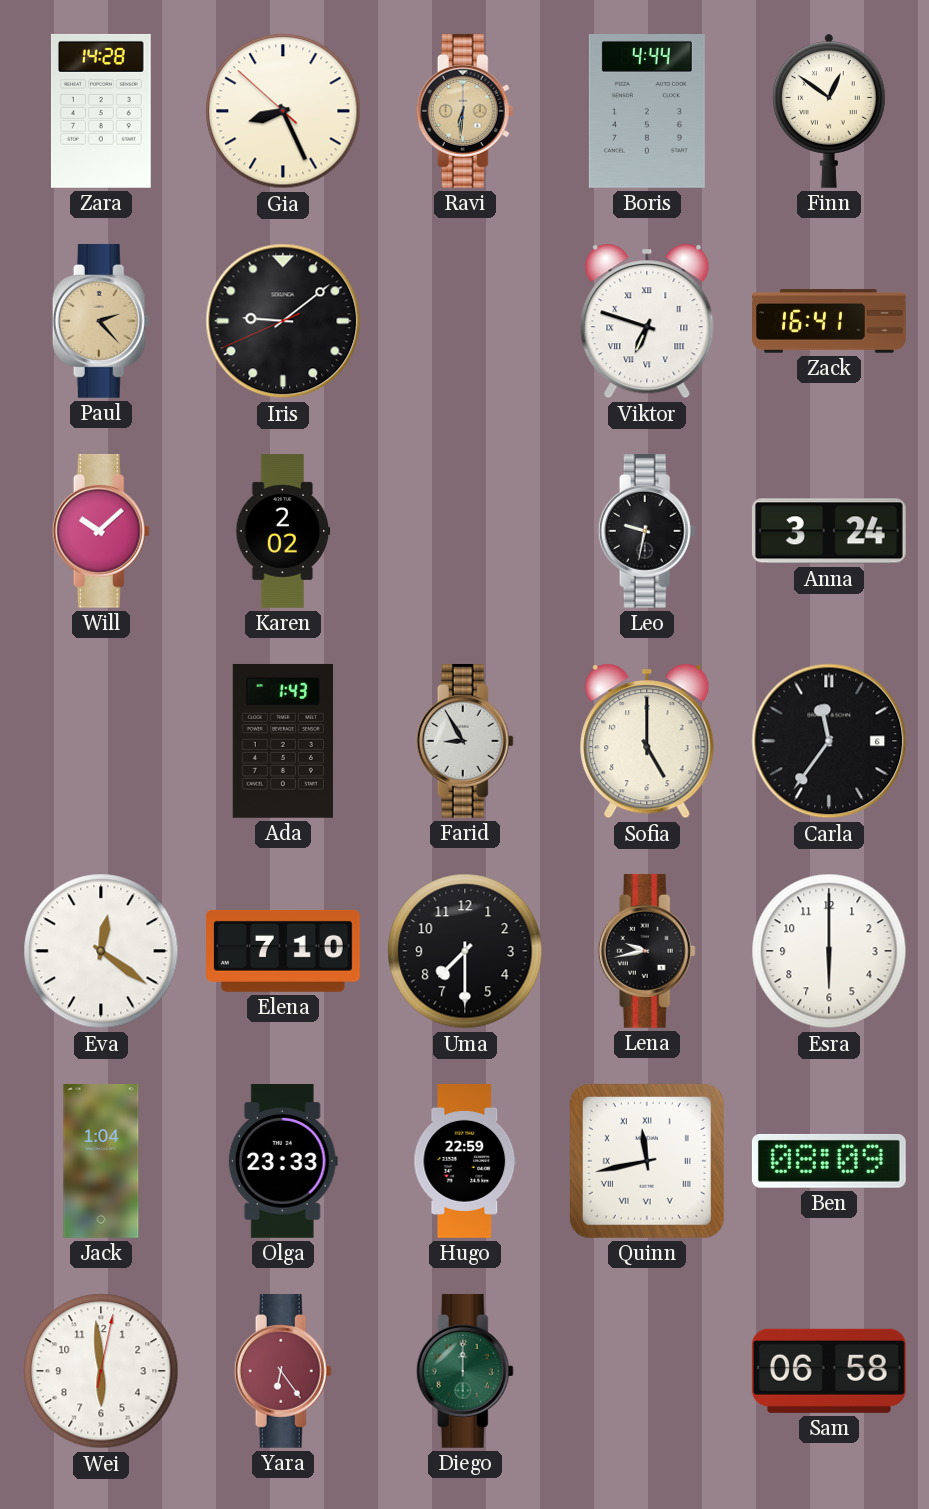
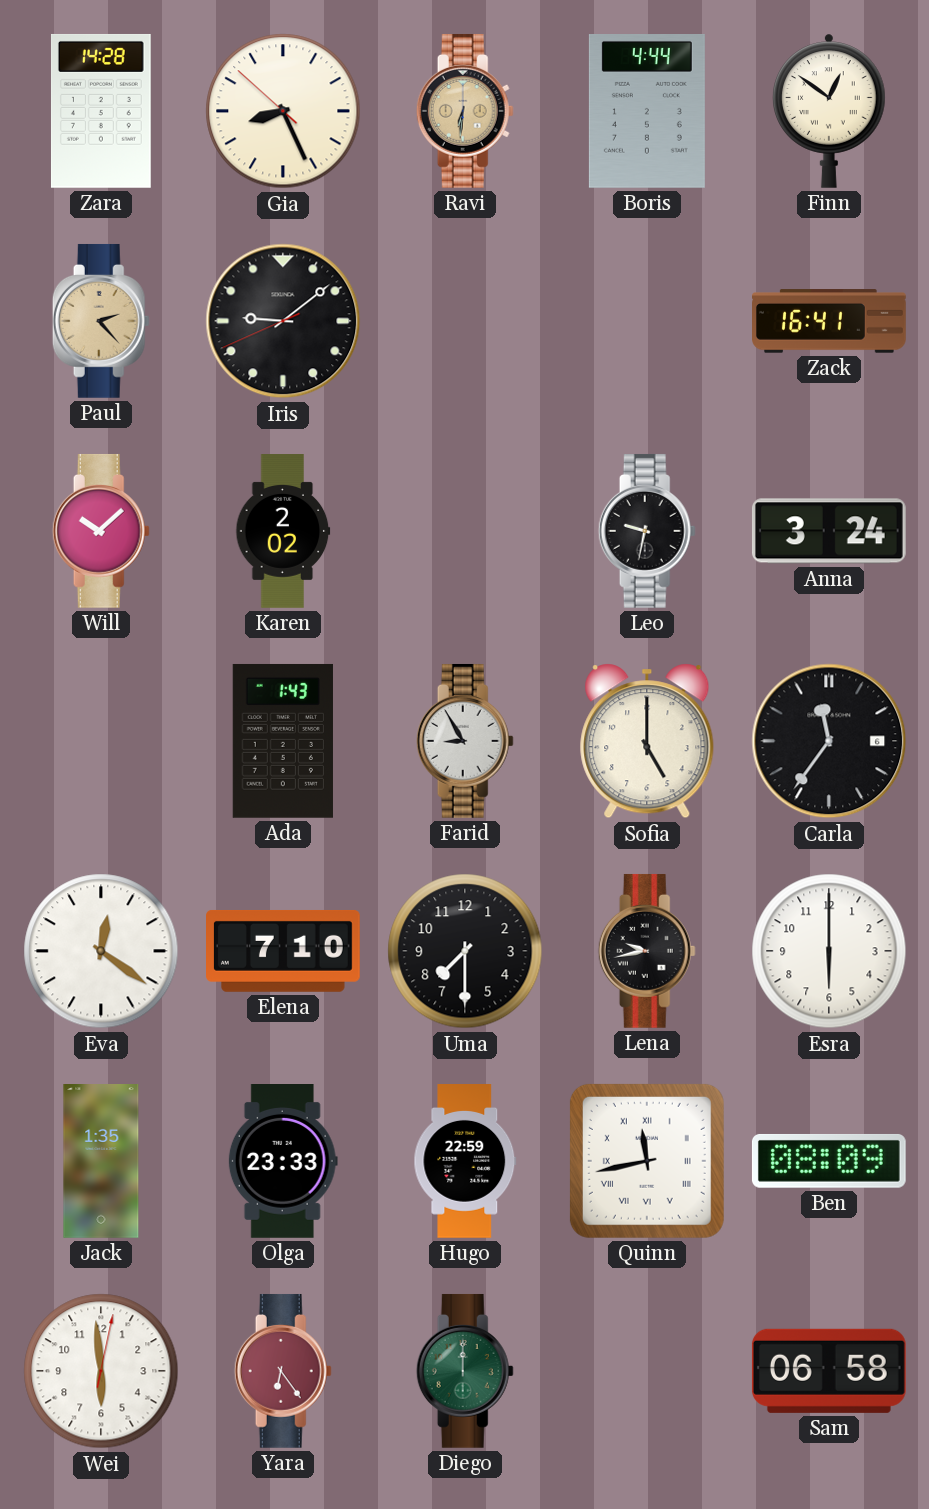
Viktor: 6:48 -> none
Jack: 1:04 -> 1:35
